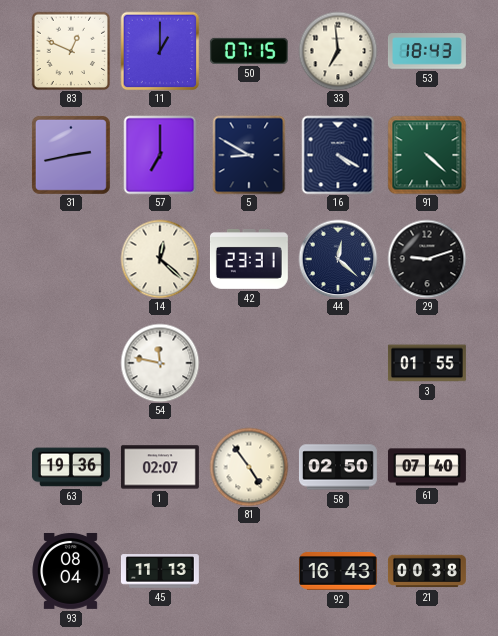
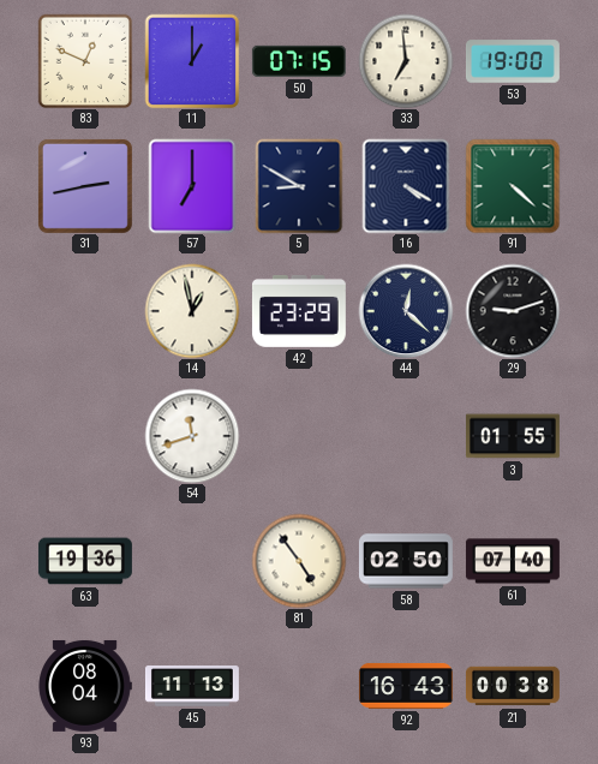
53: 18:43 -> 19:00
14: 12:22 -> 12:58
42: 23:31 -> 23:29
54: 11:47 -> 11:42
1: 02:07 -> none
